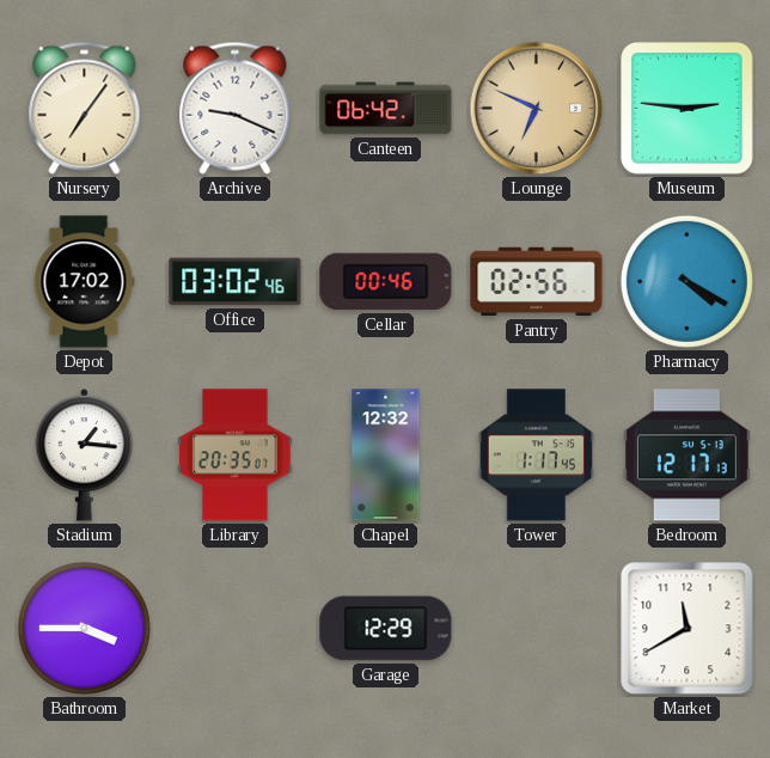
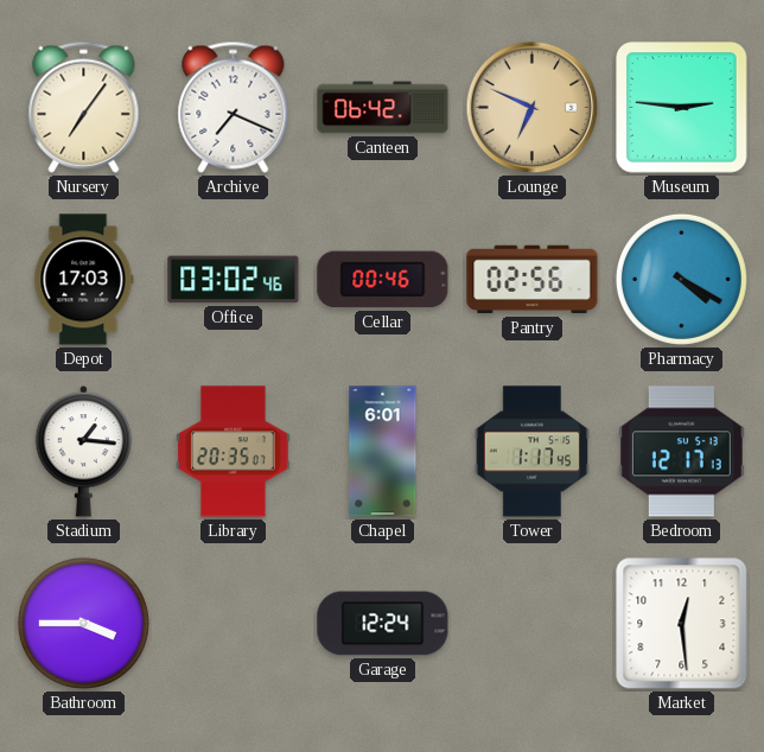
Archive: 9:19 -> 7:19
Depot: 17:02 -> 17:03
Chapel: 12:32 -> 6:01
Garage: 12:29 -> 12:24
Market: 11:40 -> 12:29
